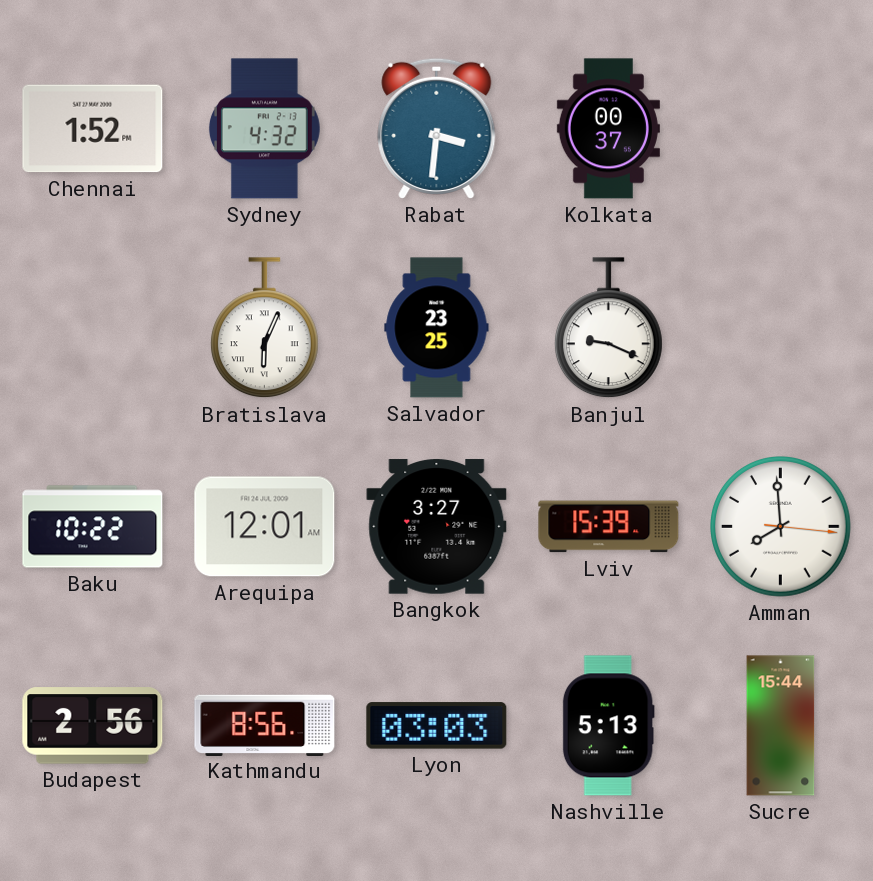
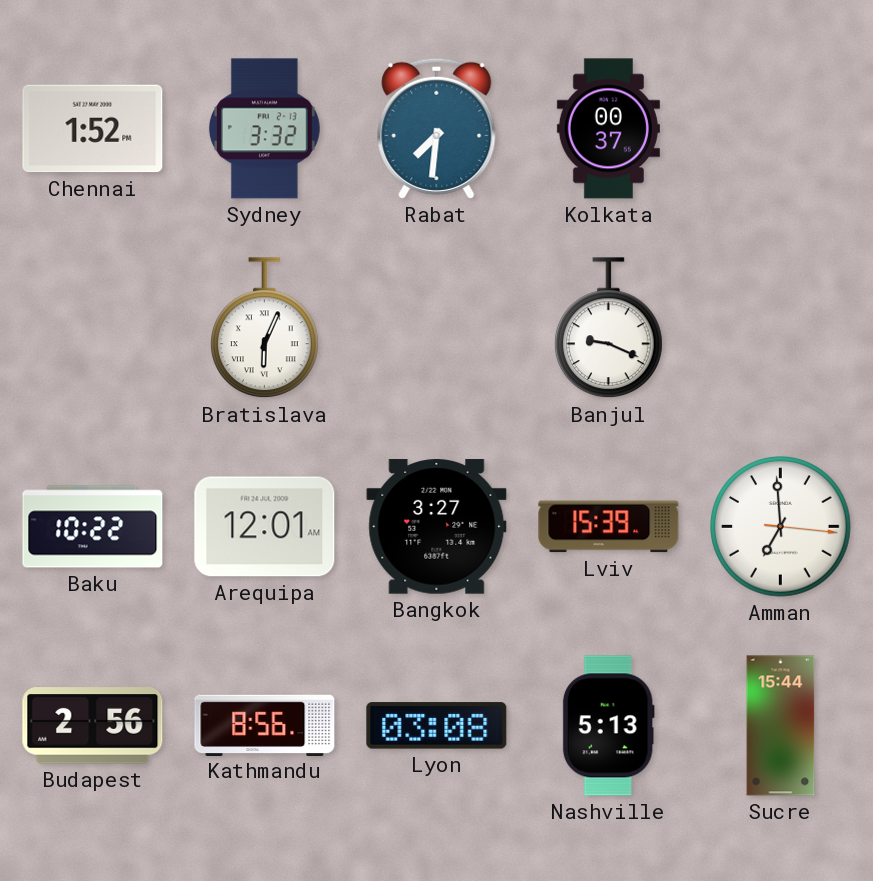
Sydney: 4:32 -> 3:32
Rabat: 3:31 -> 7:31
Salvador: 23:25 -> none
Amman: 7:59 -> 6:59
Lyon: 03:03 -> 03:08
